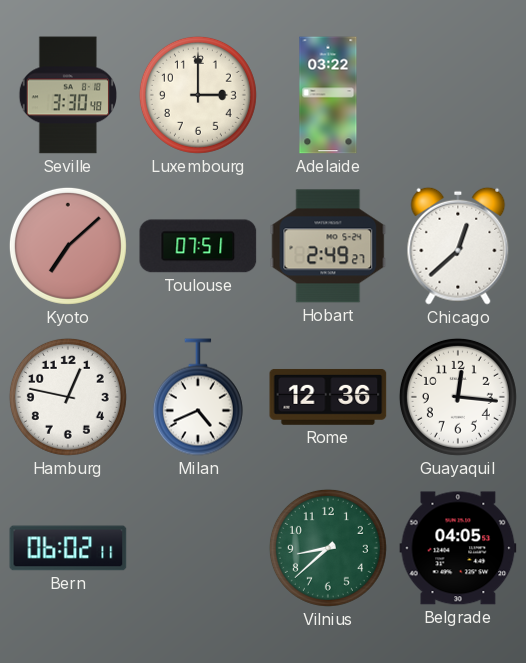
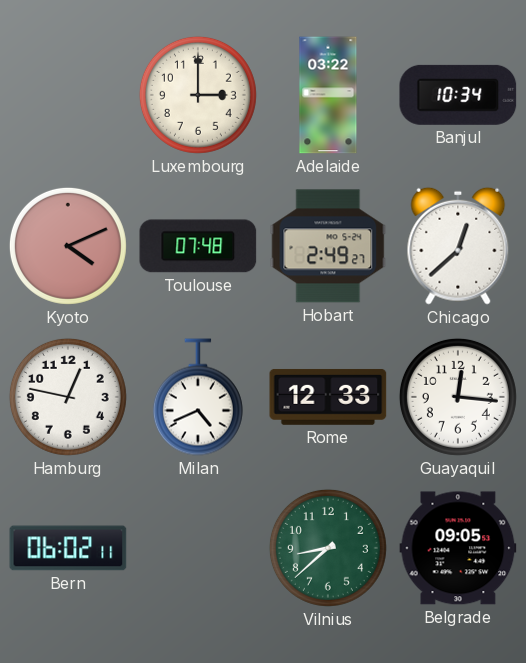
Seville: 3:30 -> none
Banjul: none -> 10:34
Kyoto: 7:08 -> 4:11
Toulouse: 07:51 -> 07:48
Rome: 12:36 -> 12:33
Belgrade: 04:05 -> 09:05
